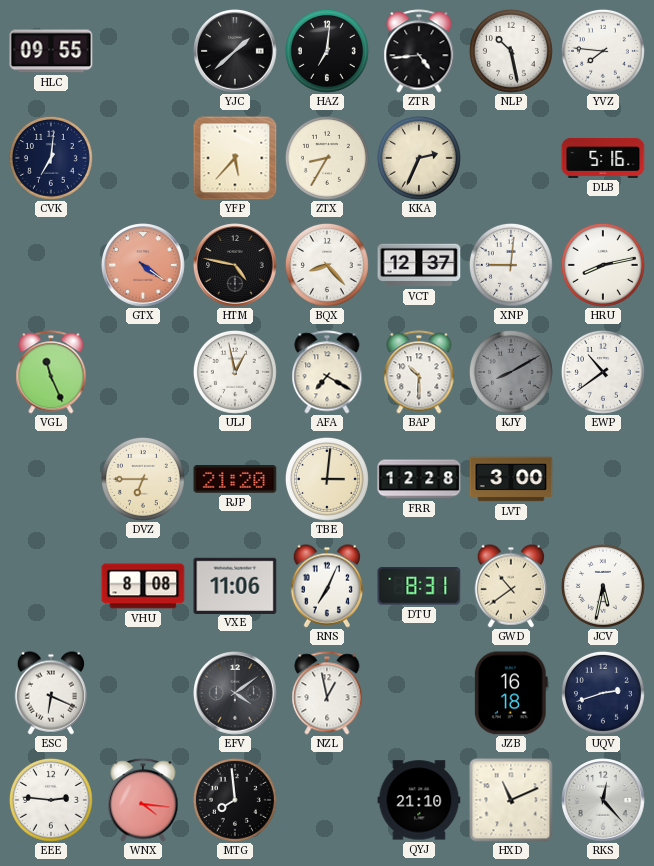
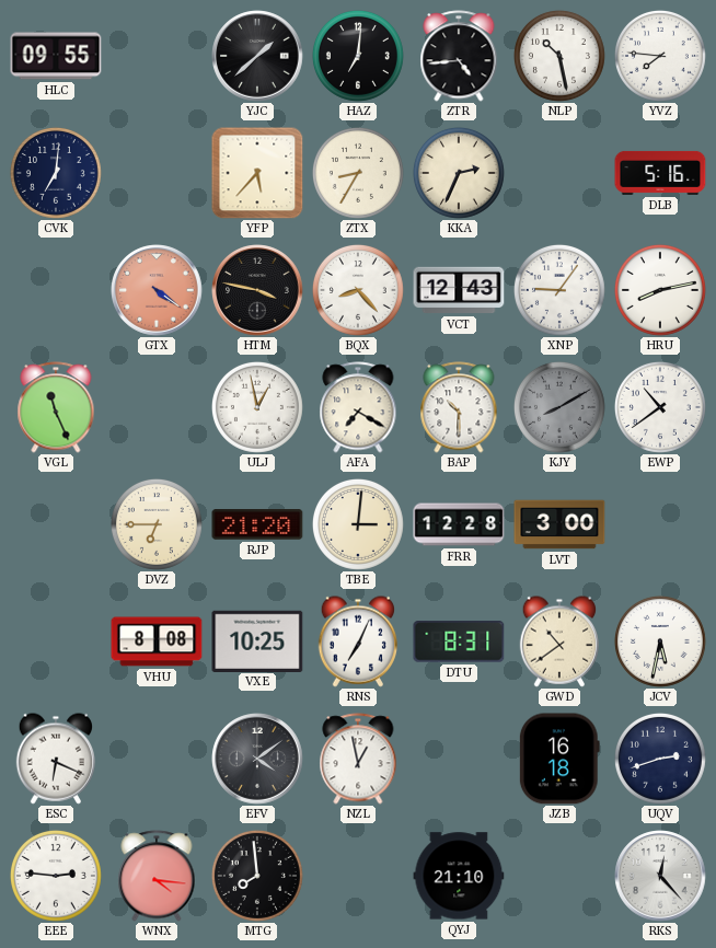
HTM: 4:47 -> 3:47
VCT: 12:37 -> 12:43
XNP: 9:01 -> 9:06
VXE: 11:06 -> 10:25
HXD: 11:11 -> none
